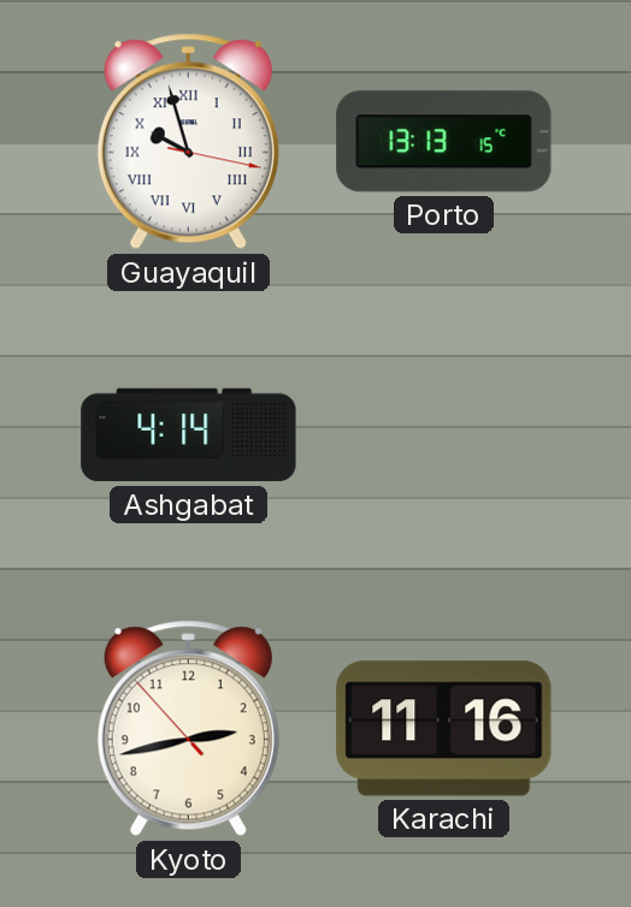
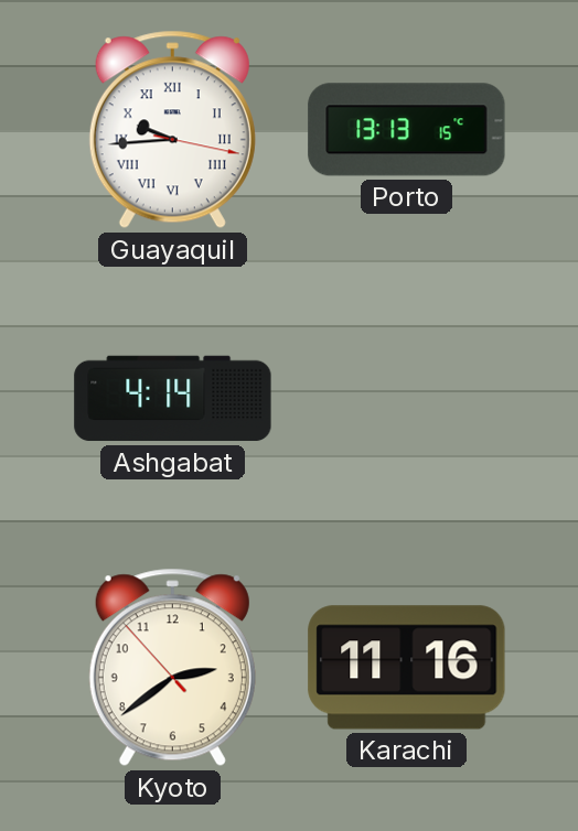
Guayaquil: 9:57 -> 9:44
Kyoto: 2:42 -> 2:38
